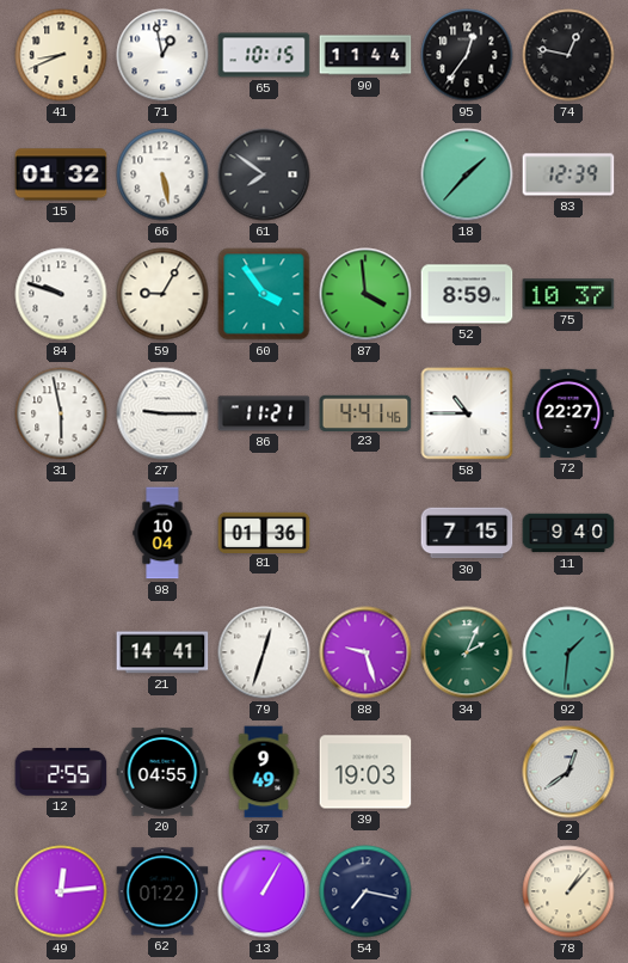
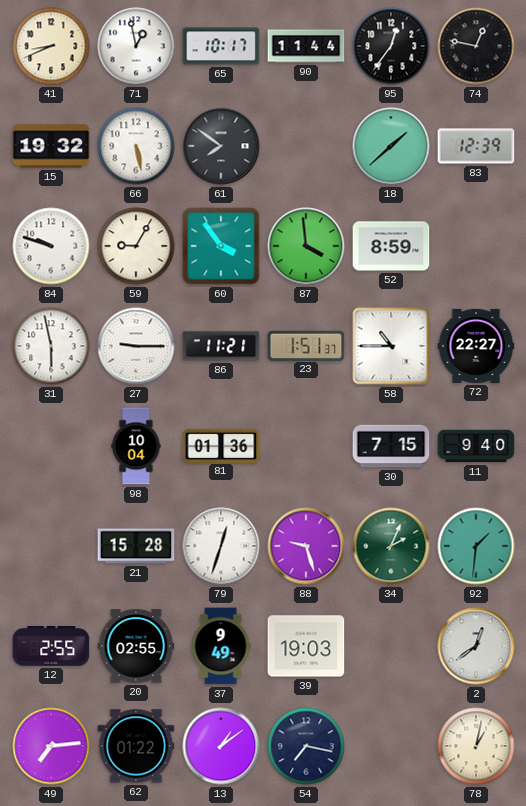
65: 10:15 -> 10:17
15: 01:32 -> 19:32
18: 1:37 -> 1:38
75: 10:37 -> none
23: 4:41 -> 1:51
21: 14:41 -> 15:28
20: 04:55 -> 02:55
49: 12:14 -> 7:14
13: 1:05 -> 1:09
78: 1:07 -> 1:02
